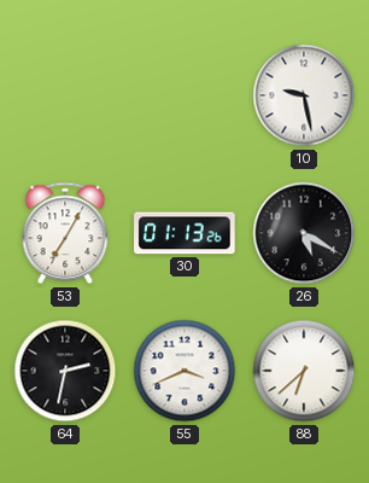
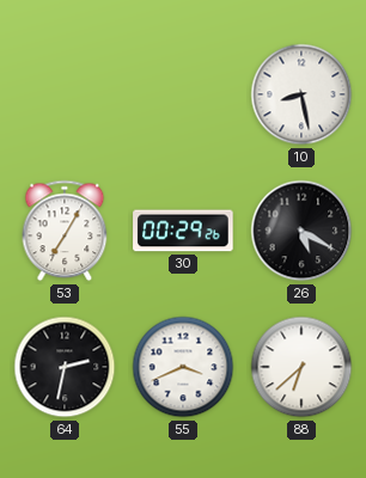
10: 9:28 -> 8:28
30: 01:13 -> 00:29
